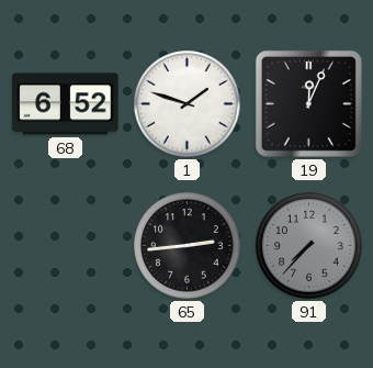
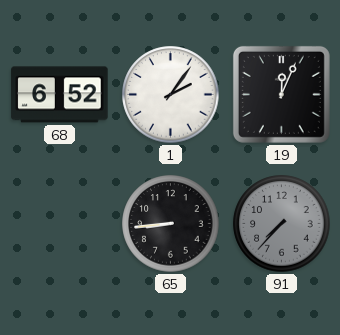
1: 1:48 -> 2:06
65: 2:44 -> 8:44
